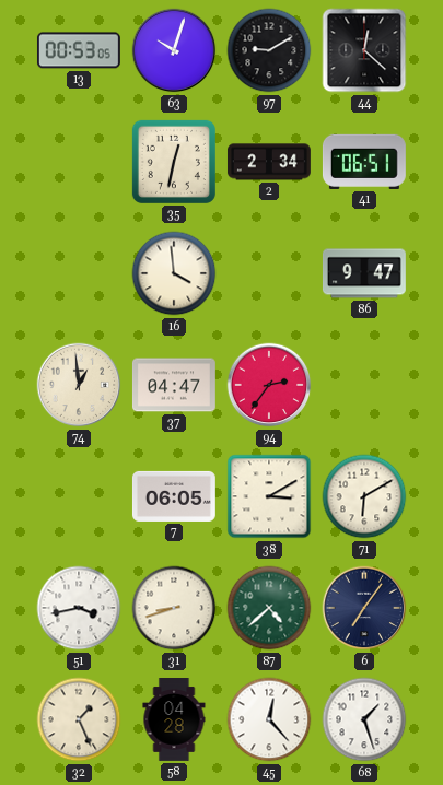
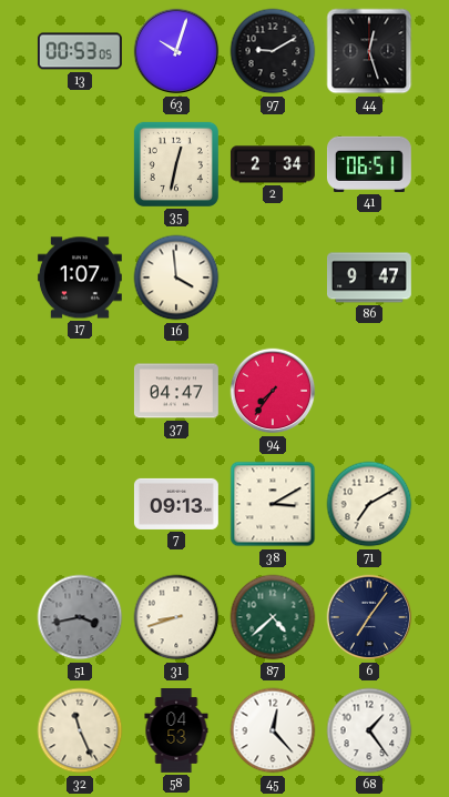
44: 12:22 -> 12:27
17: none -> 1:07
74: 12:59 -> none
94: 2:36 -> 7:36
7: 06:05 -> 09:13
71: 6:10 -> 7:10
51 dial: white -> grey
32: 1:26 -> 11:26
58: 04:28 -> 04:53
68: 1:27 -> 1:24
